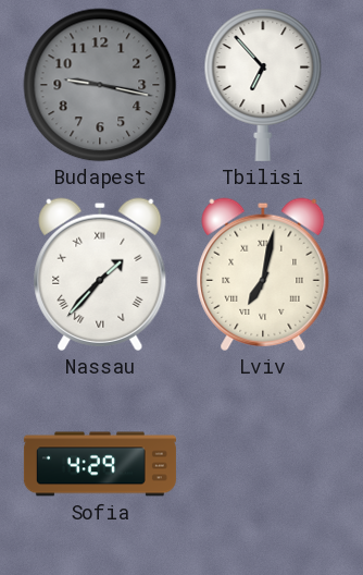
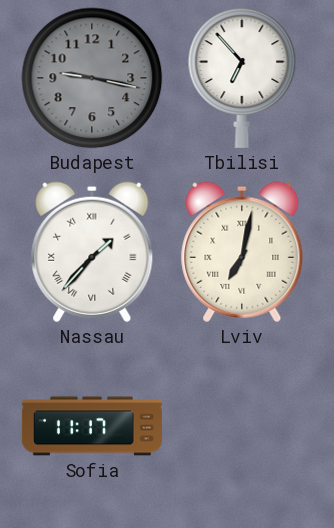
Sofia: 4:29 -> 11:17
